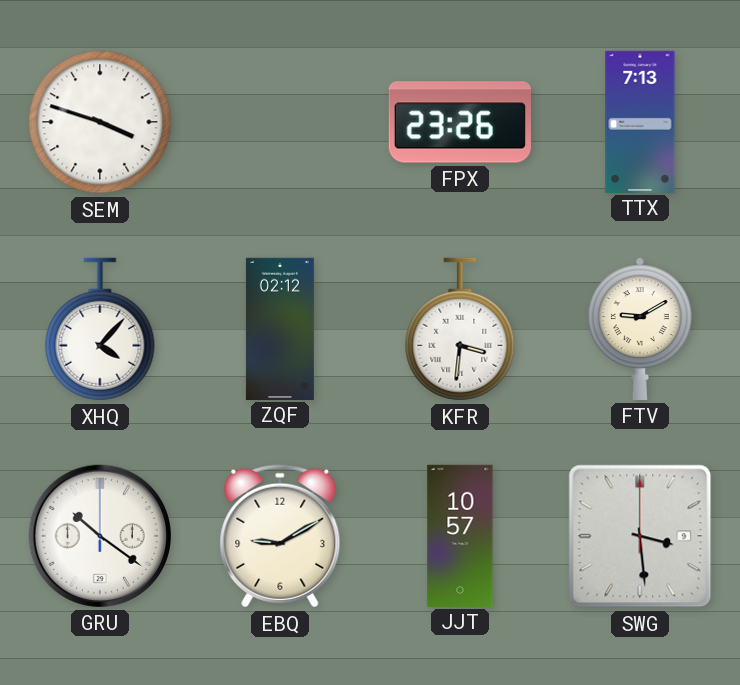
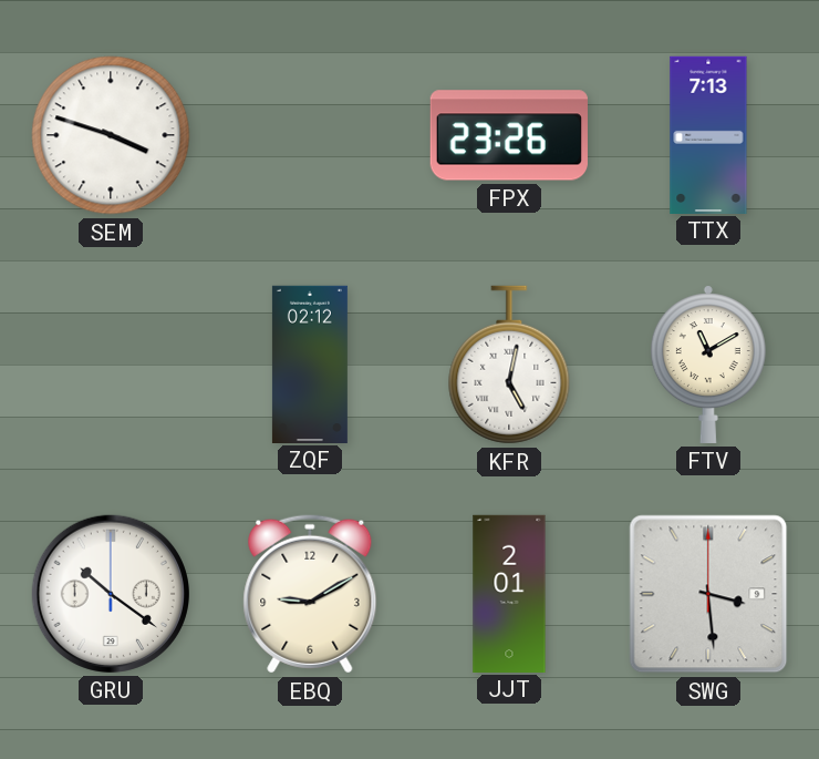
XHQ: 4:07 -> none
KFR: 3:31 -> 5:02
FTV: 9:10 -> 11:10
JJT: 10:57 -> 2:01
